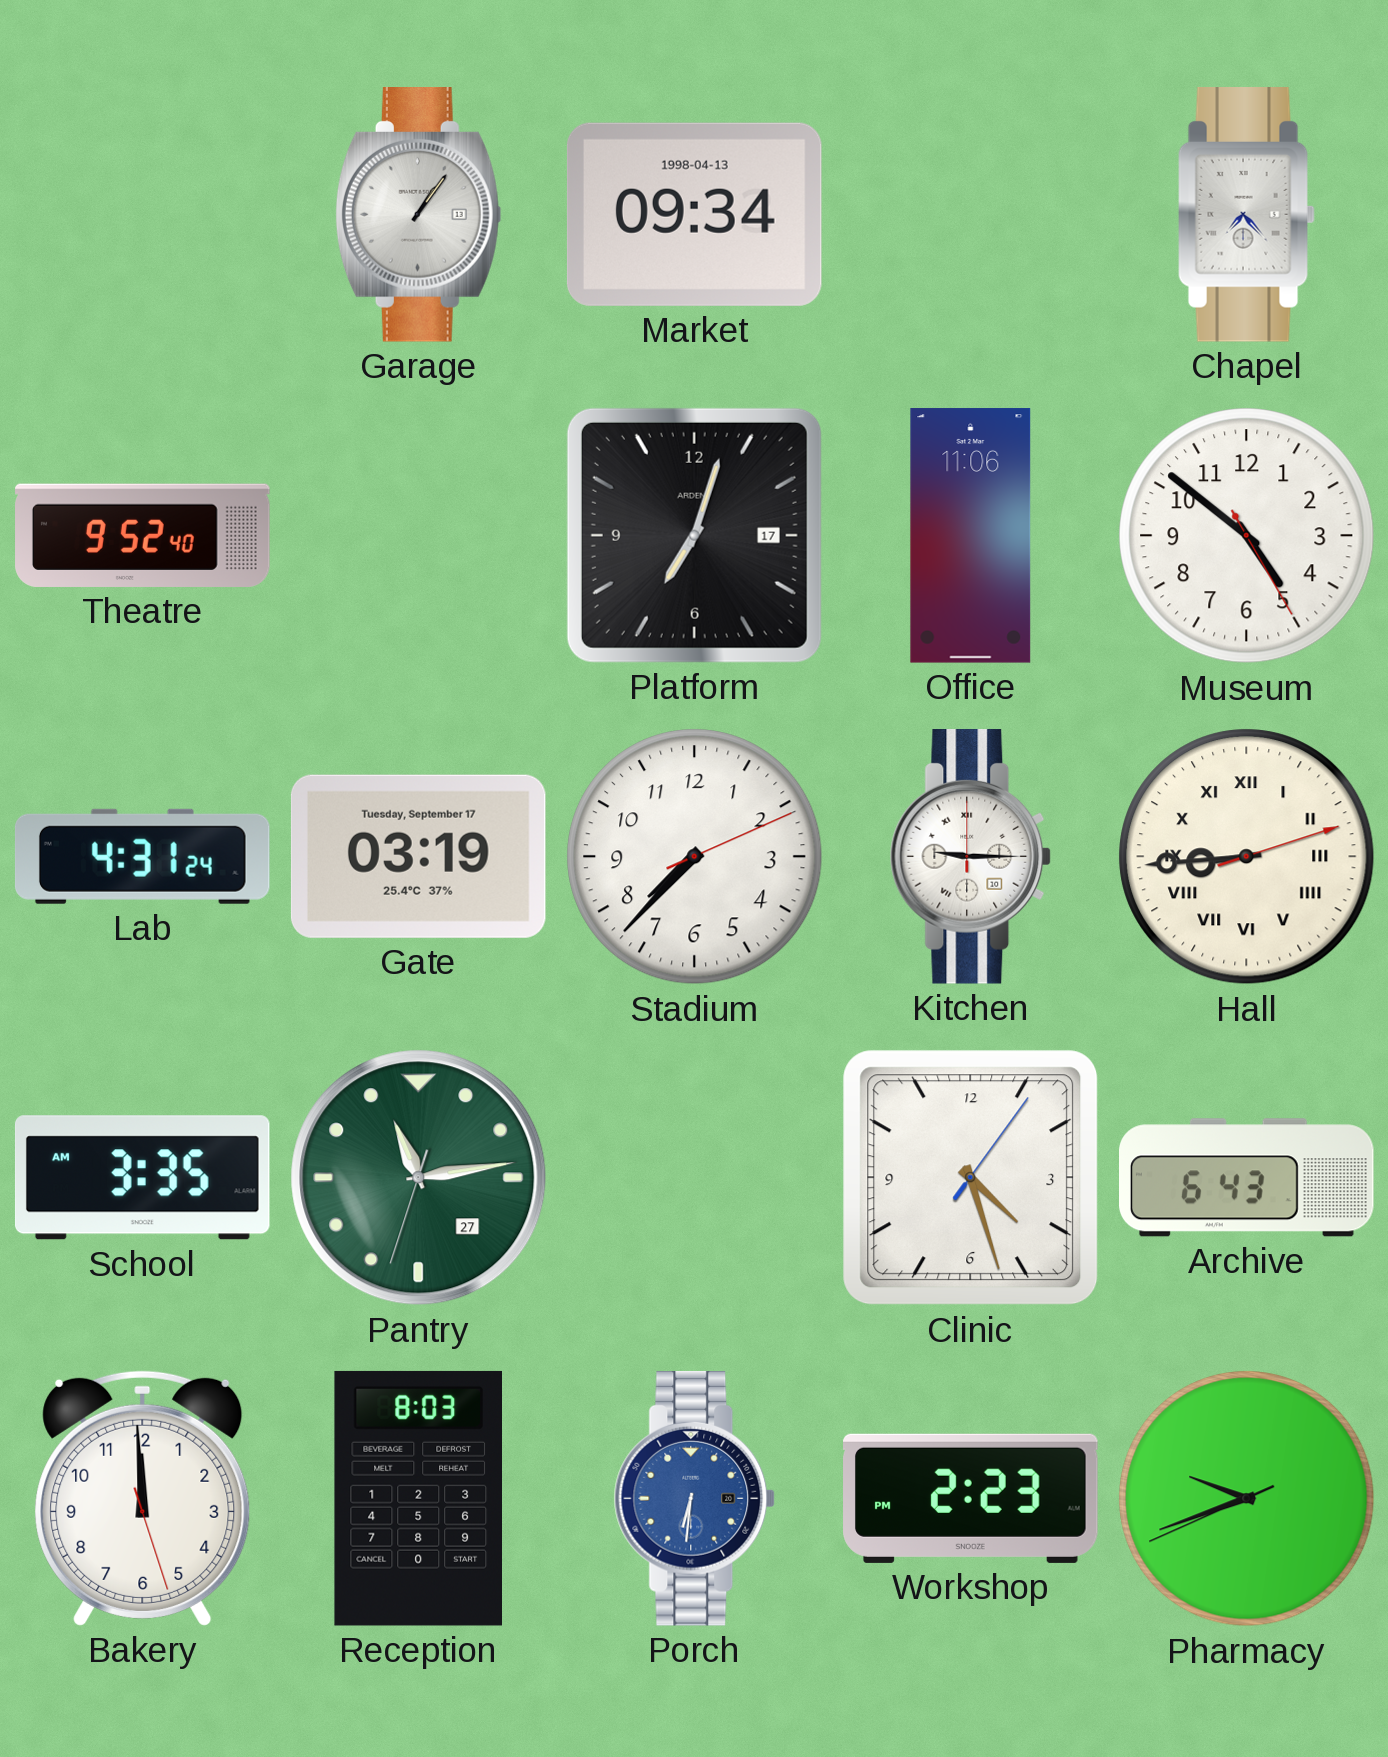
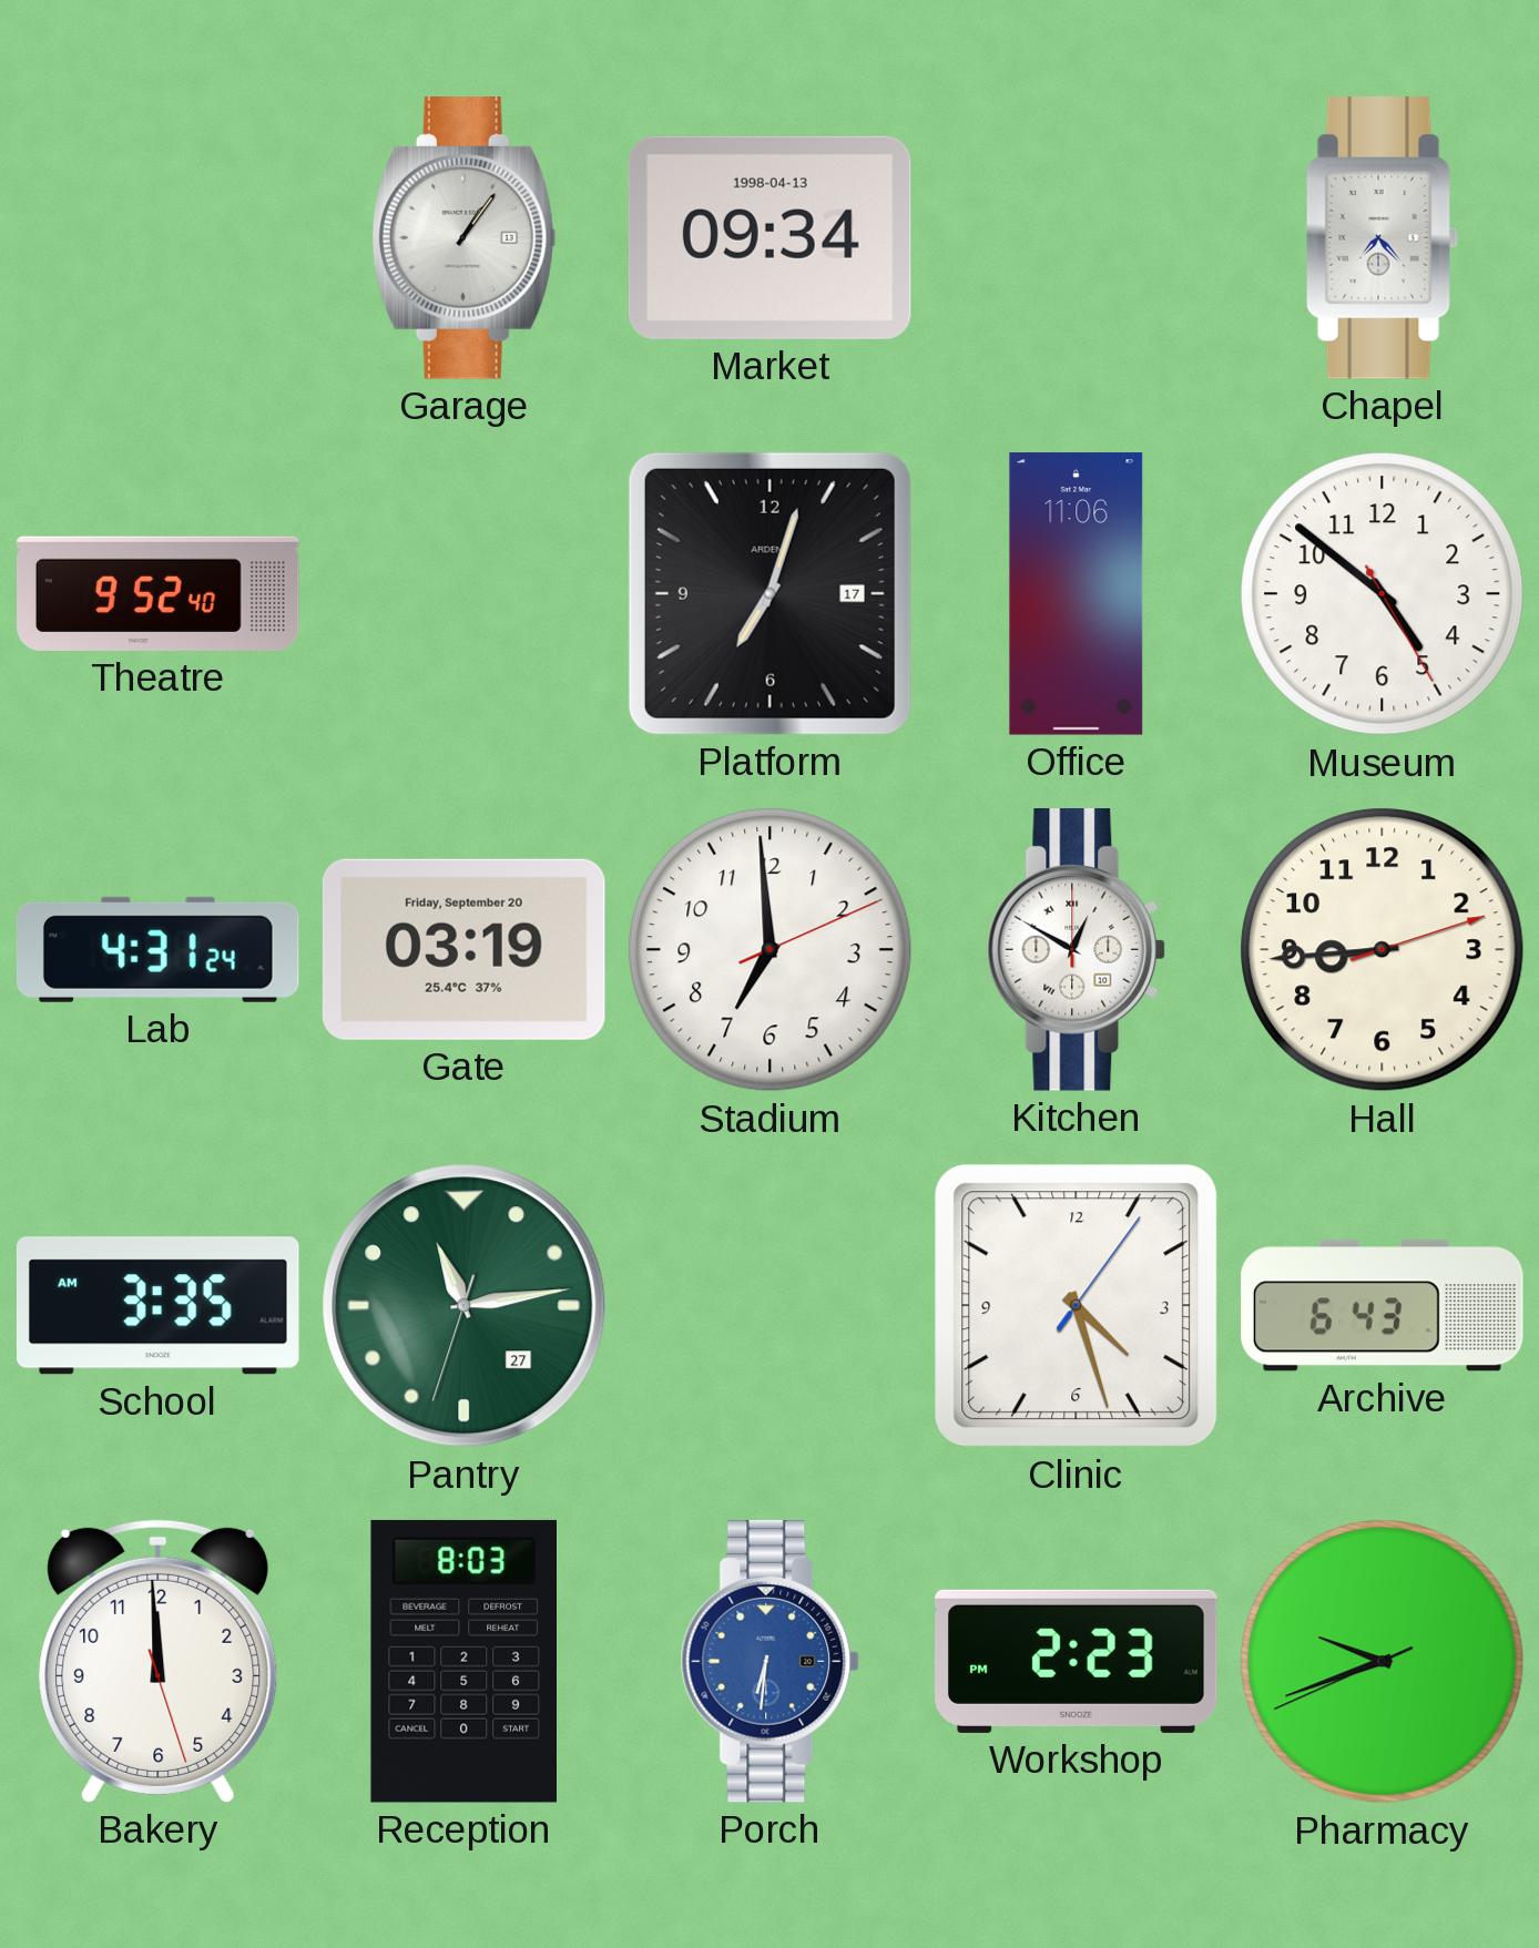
Gate date: Tuesday, September 17 -> Friday, September 20
Stadium: 7:37 -> 6:59
Kitchen: 9:15 -> 12:50
Hall numerals: Roman -> Arabic
